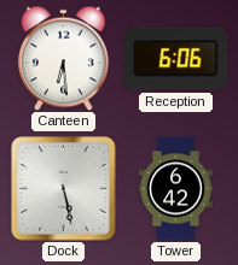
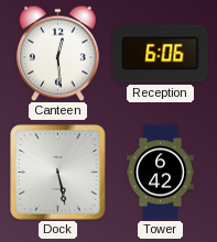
Canteen: 6:29 -> 12:29
